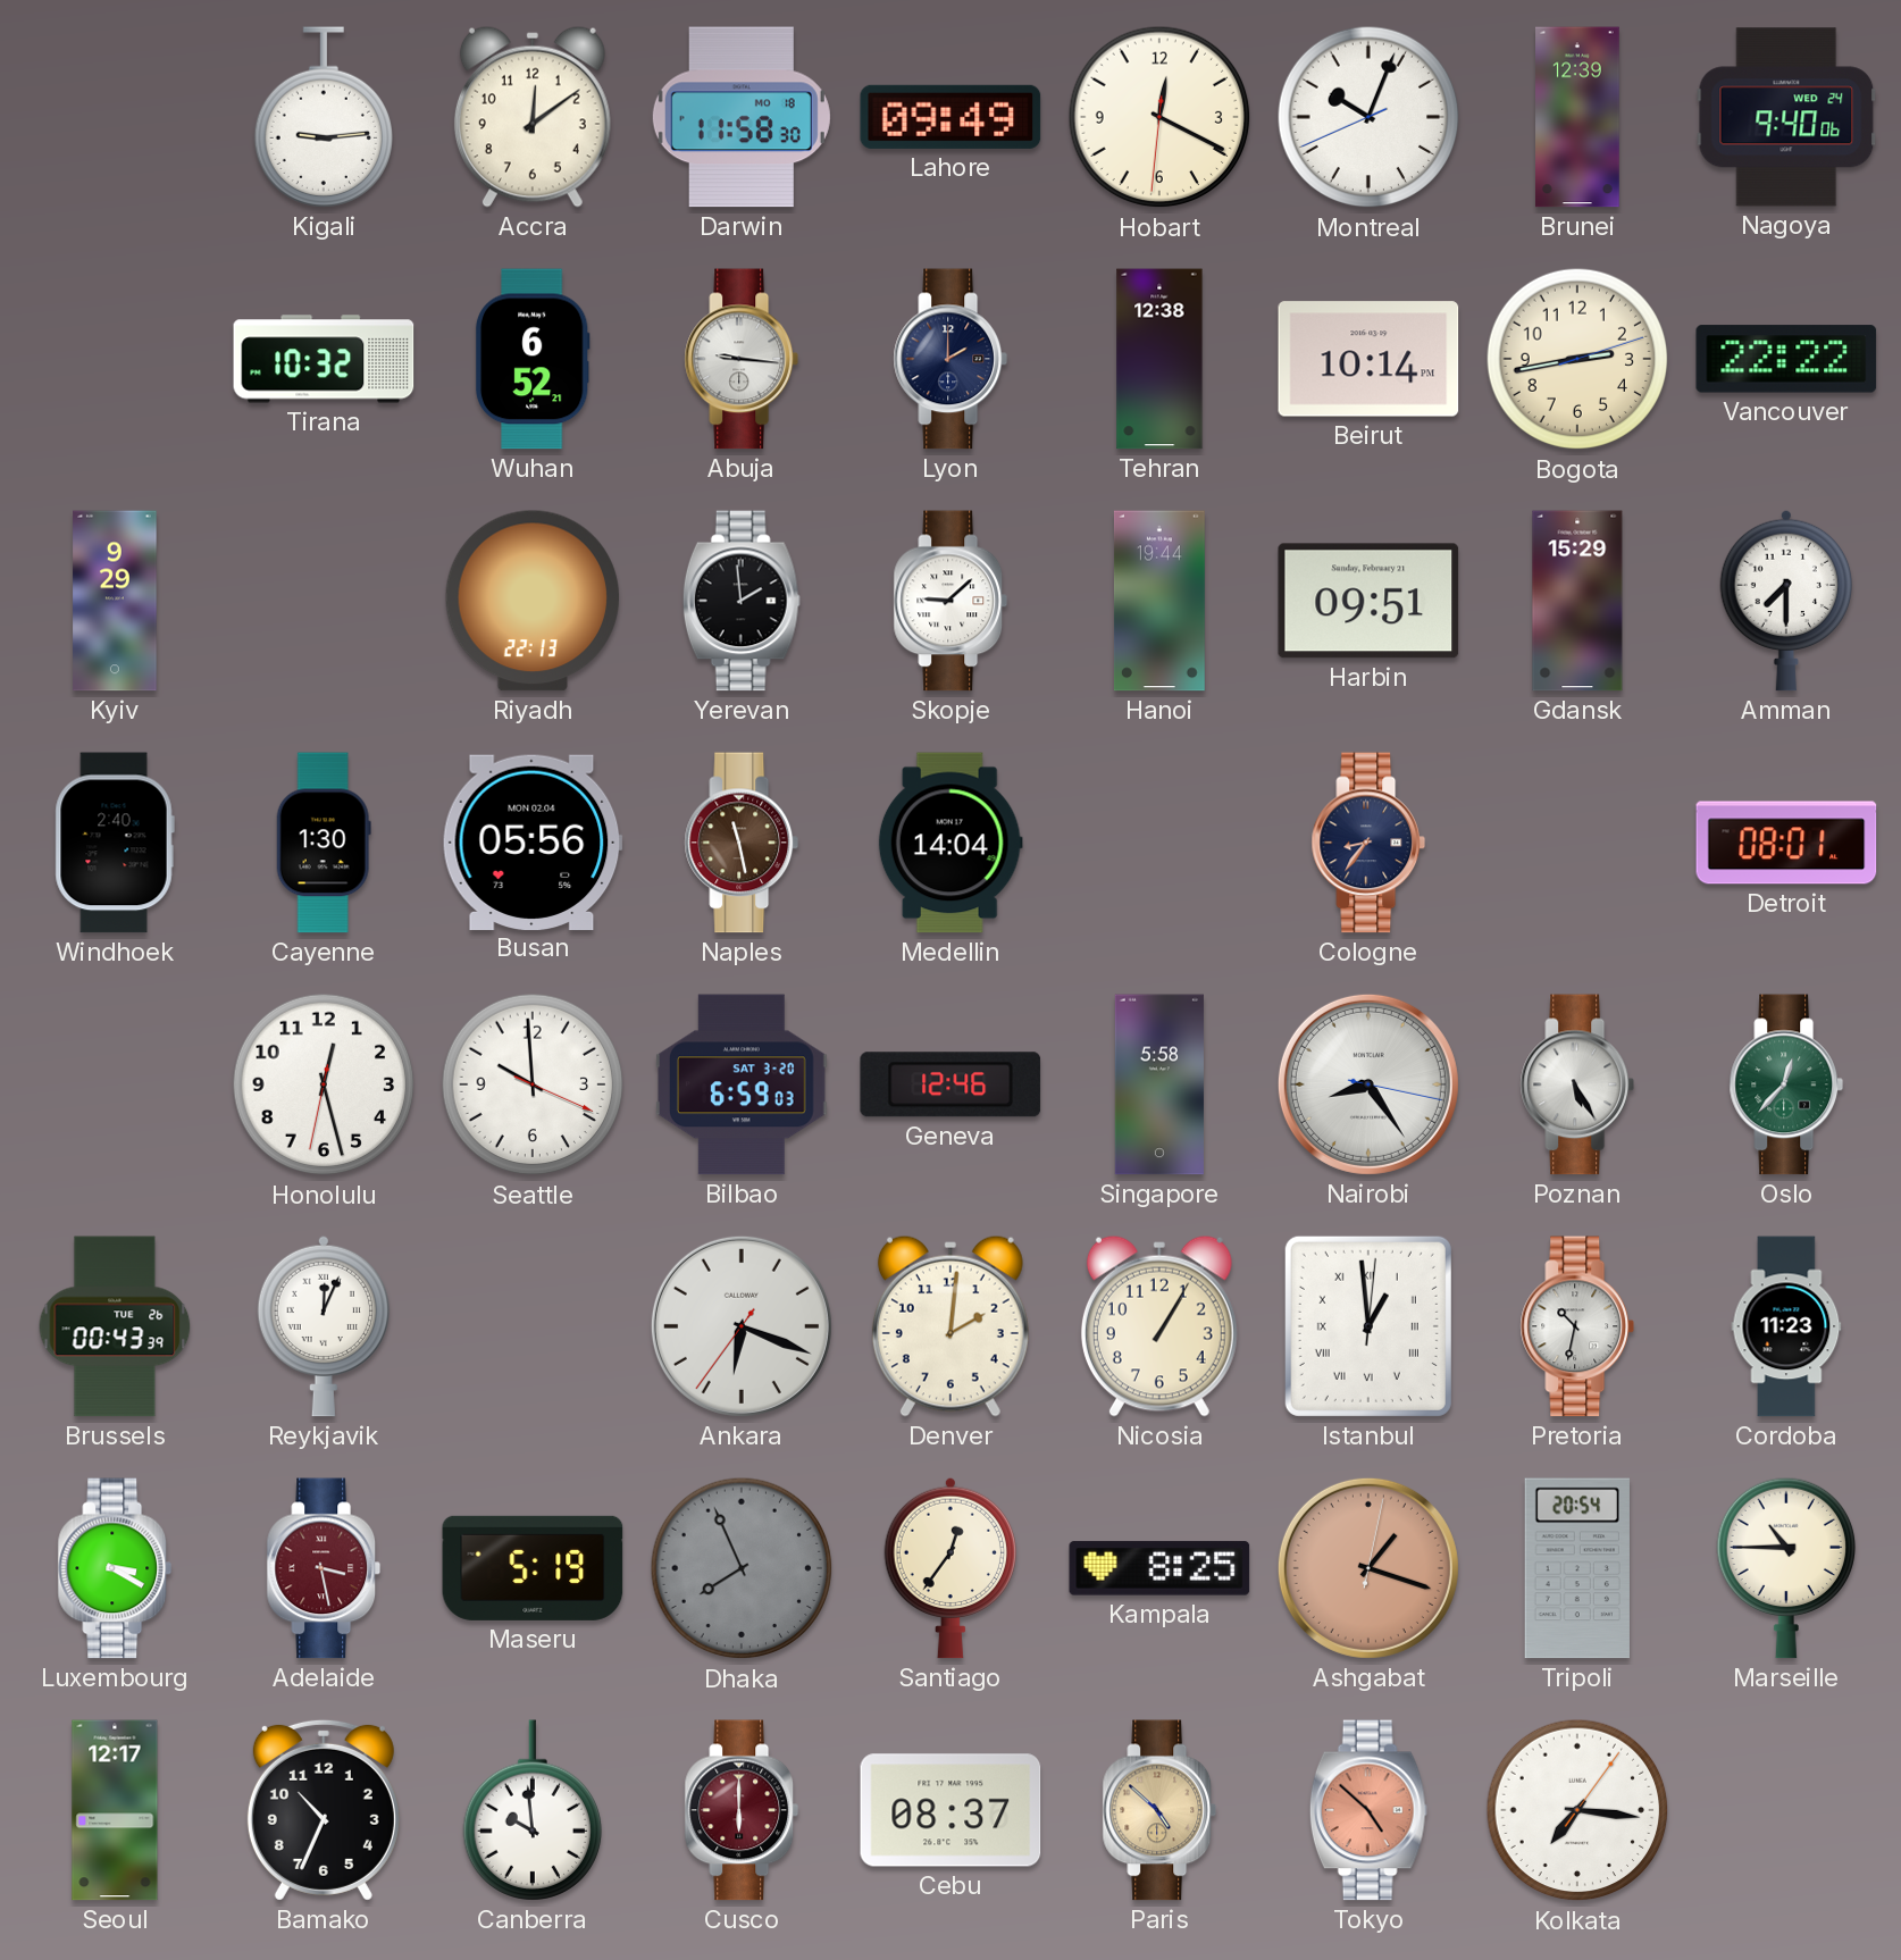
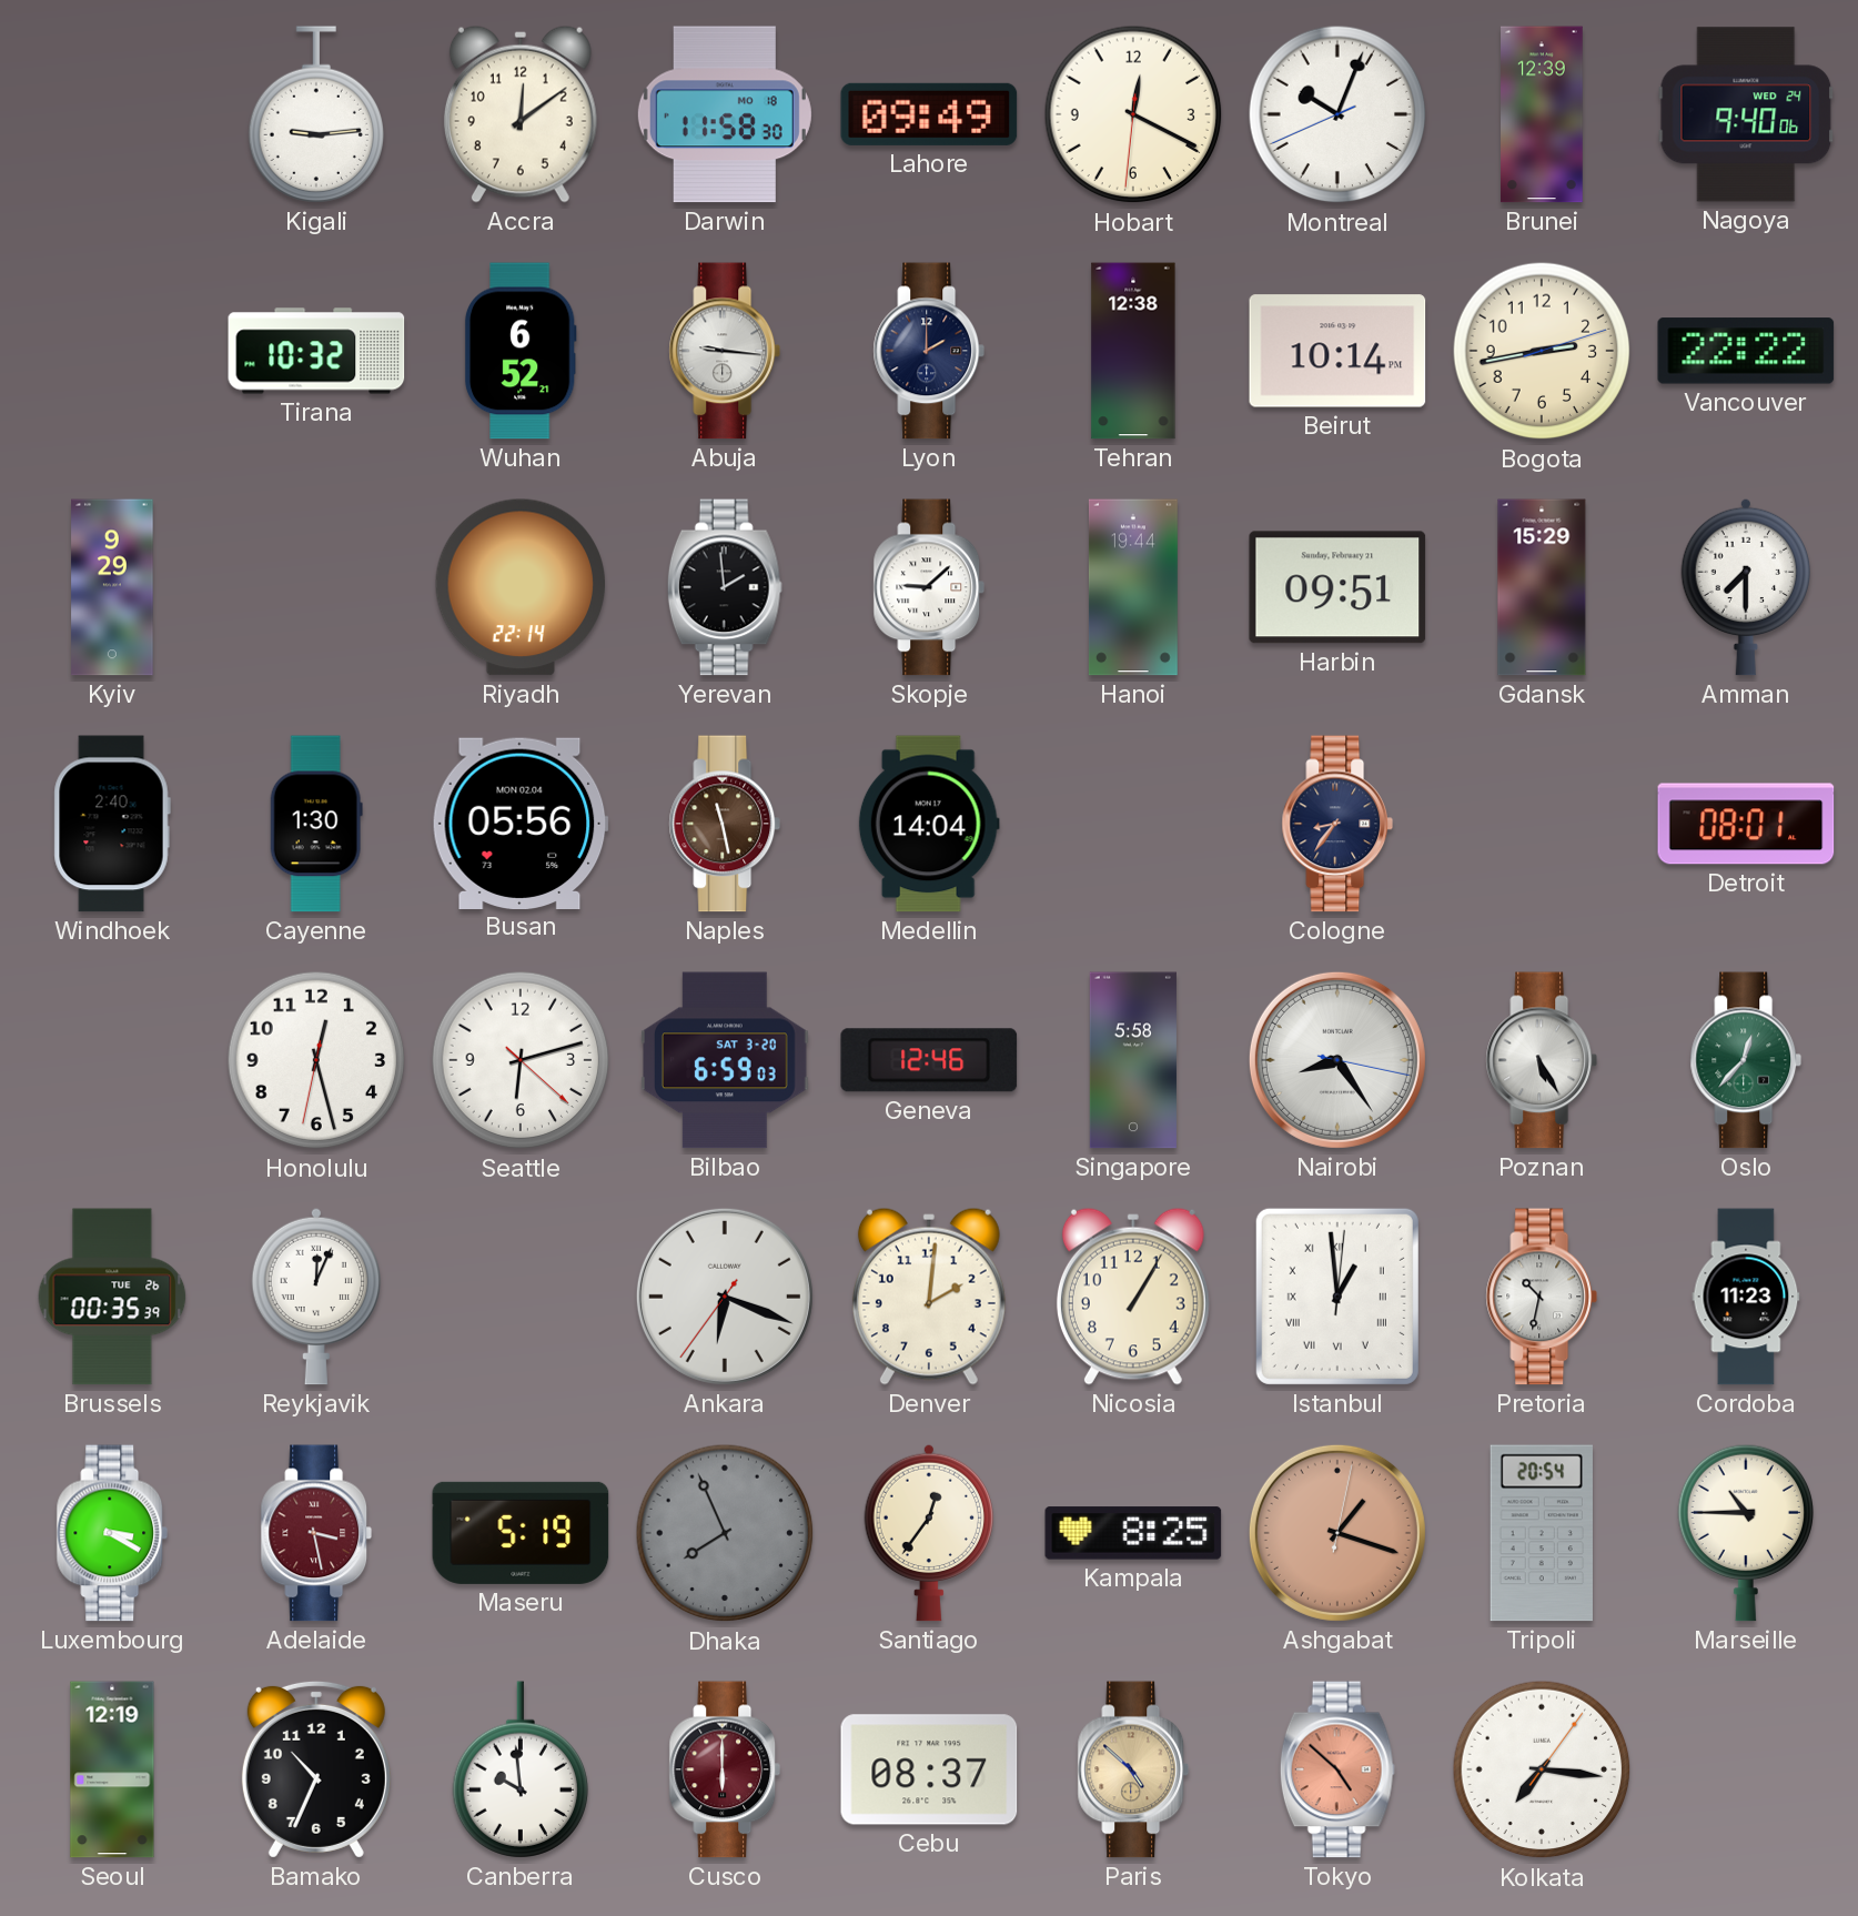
Riyadh: 22:13 -> 22:14
Seattle: 9:59 -> 6:12
Brussels: 00:43 -> 00:35
Seoul: 12:17 -> 12:19
